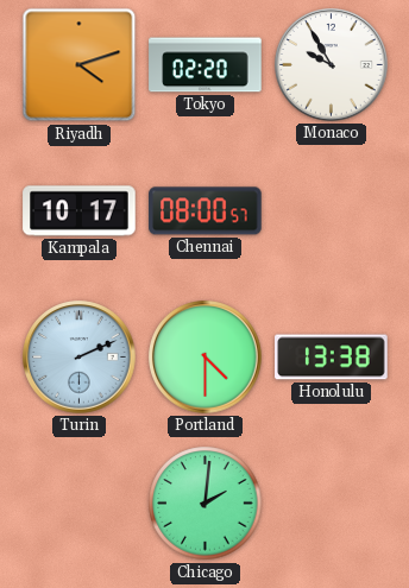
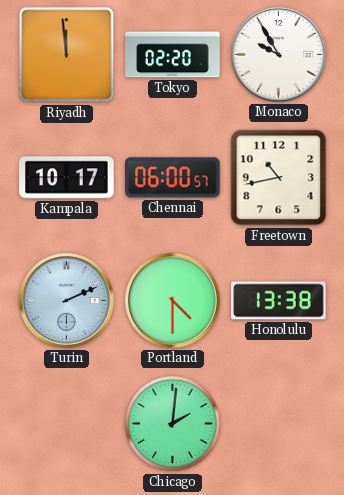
Riyadh: 4:12 -> 11:59
Chennai: 08:00 -> 06:00
Freetown: none -> 10:43
